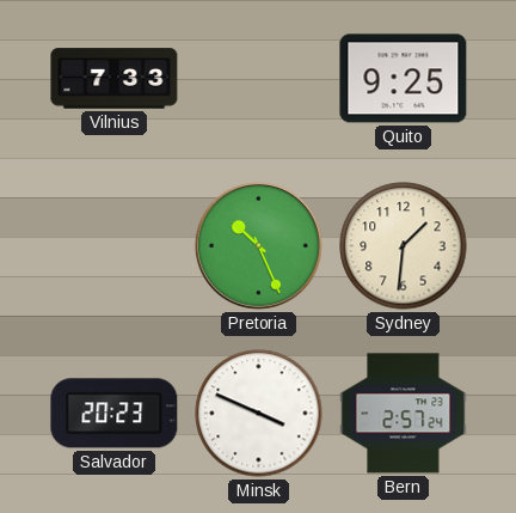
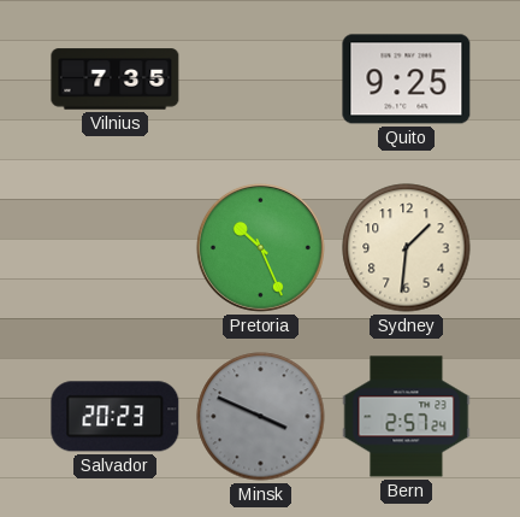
Vilnius: 7:33 -> 7:35
Minsk dial: white -> grey
